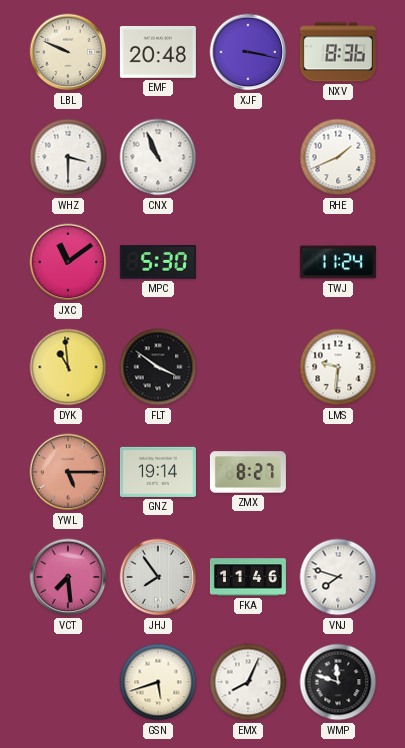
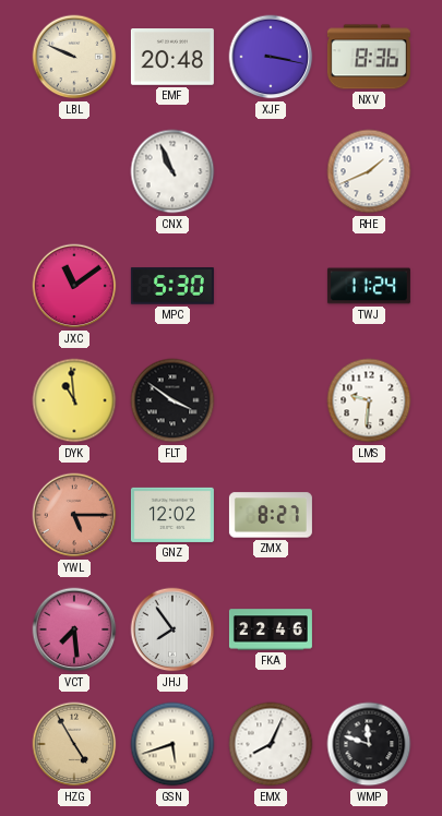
WHZ: 3:30 -> none
GNZ: 19:14 -> 12:02
FKA: 11:46 -> 22:46
VNJ: 7:48 -> none
HZG: none -> 4:55
